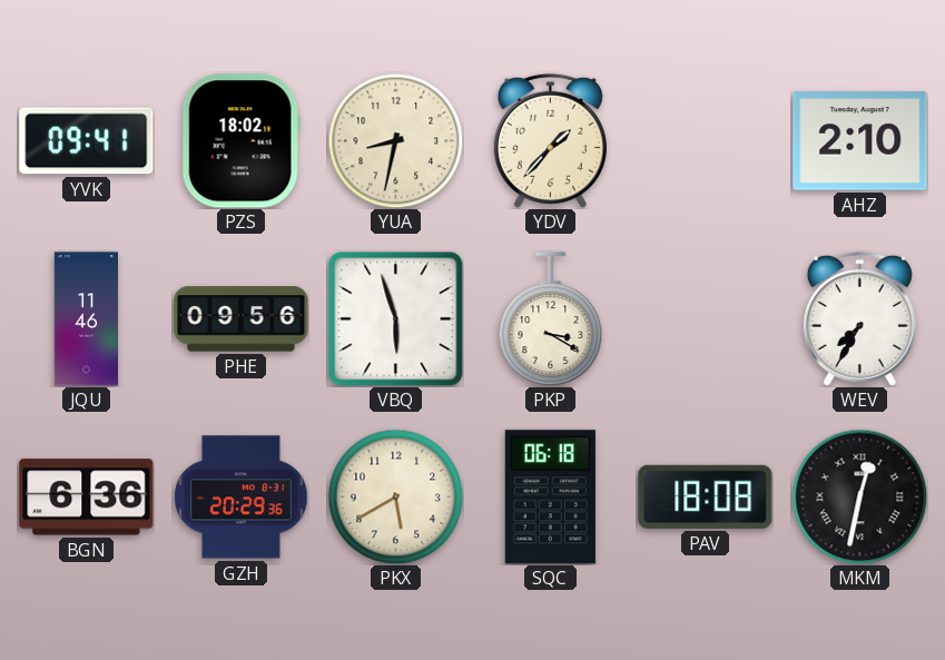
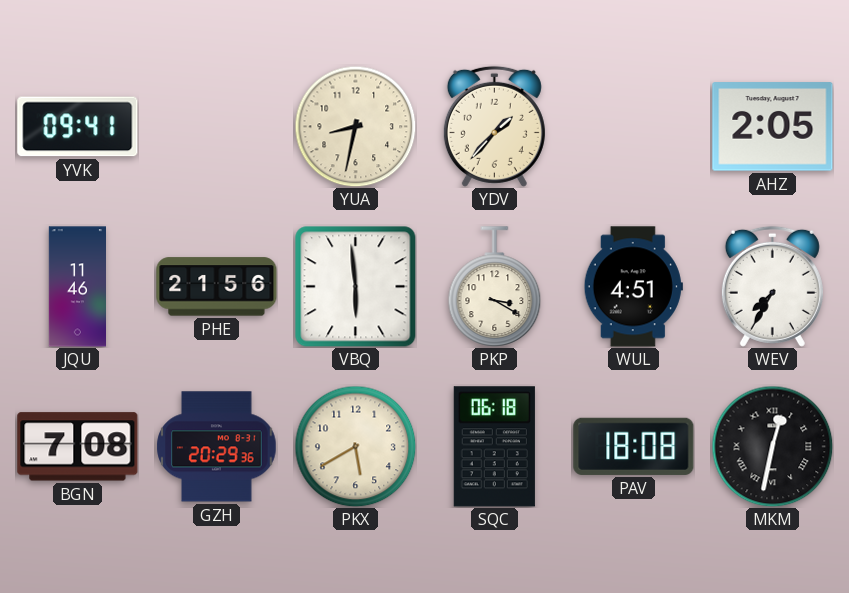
PZS: 18:02 -> none
AHZ: 2:10 -> 2:05
PHE: 09:56 -> 21:56
VBQ: 5:57 -> 5:59
WUL: none -> 4:51
BGN: 6:36 -> 7:08
